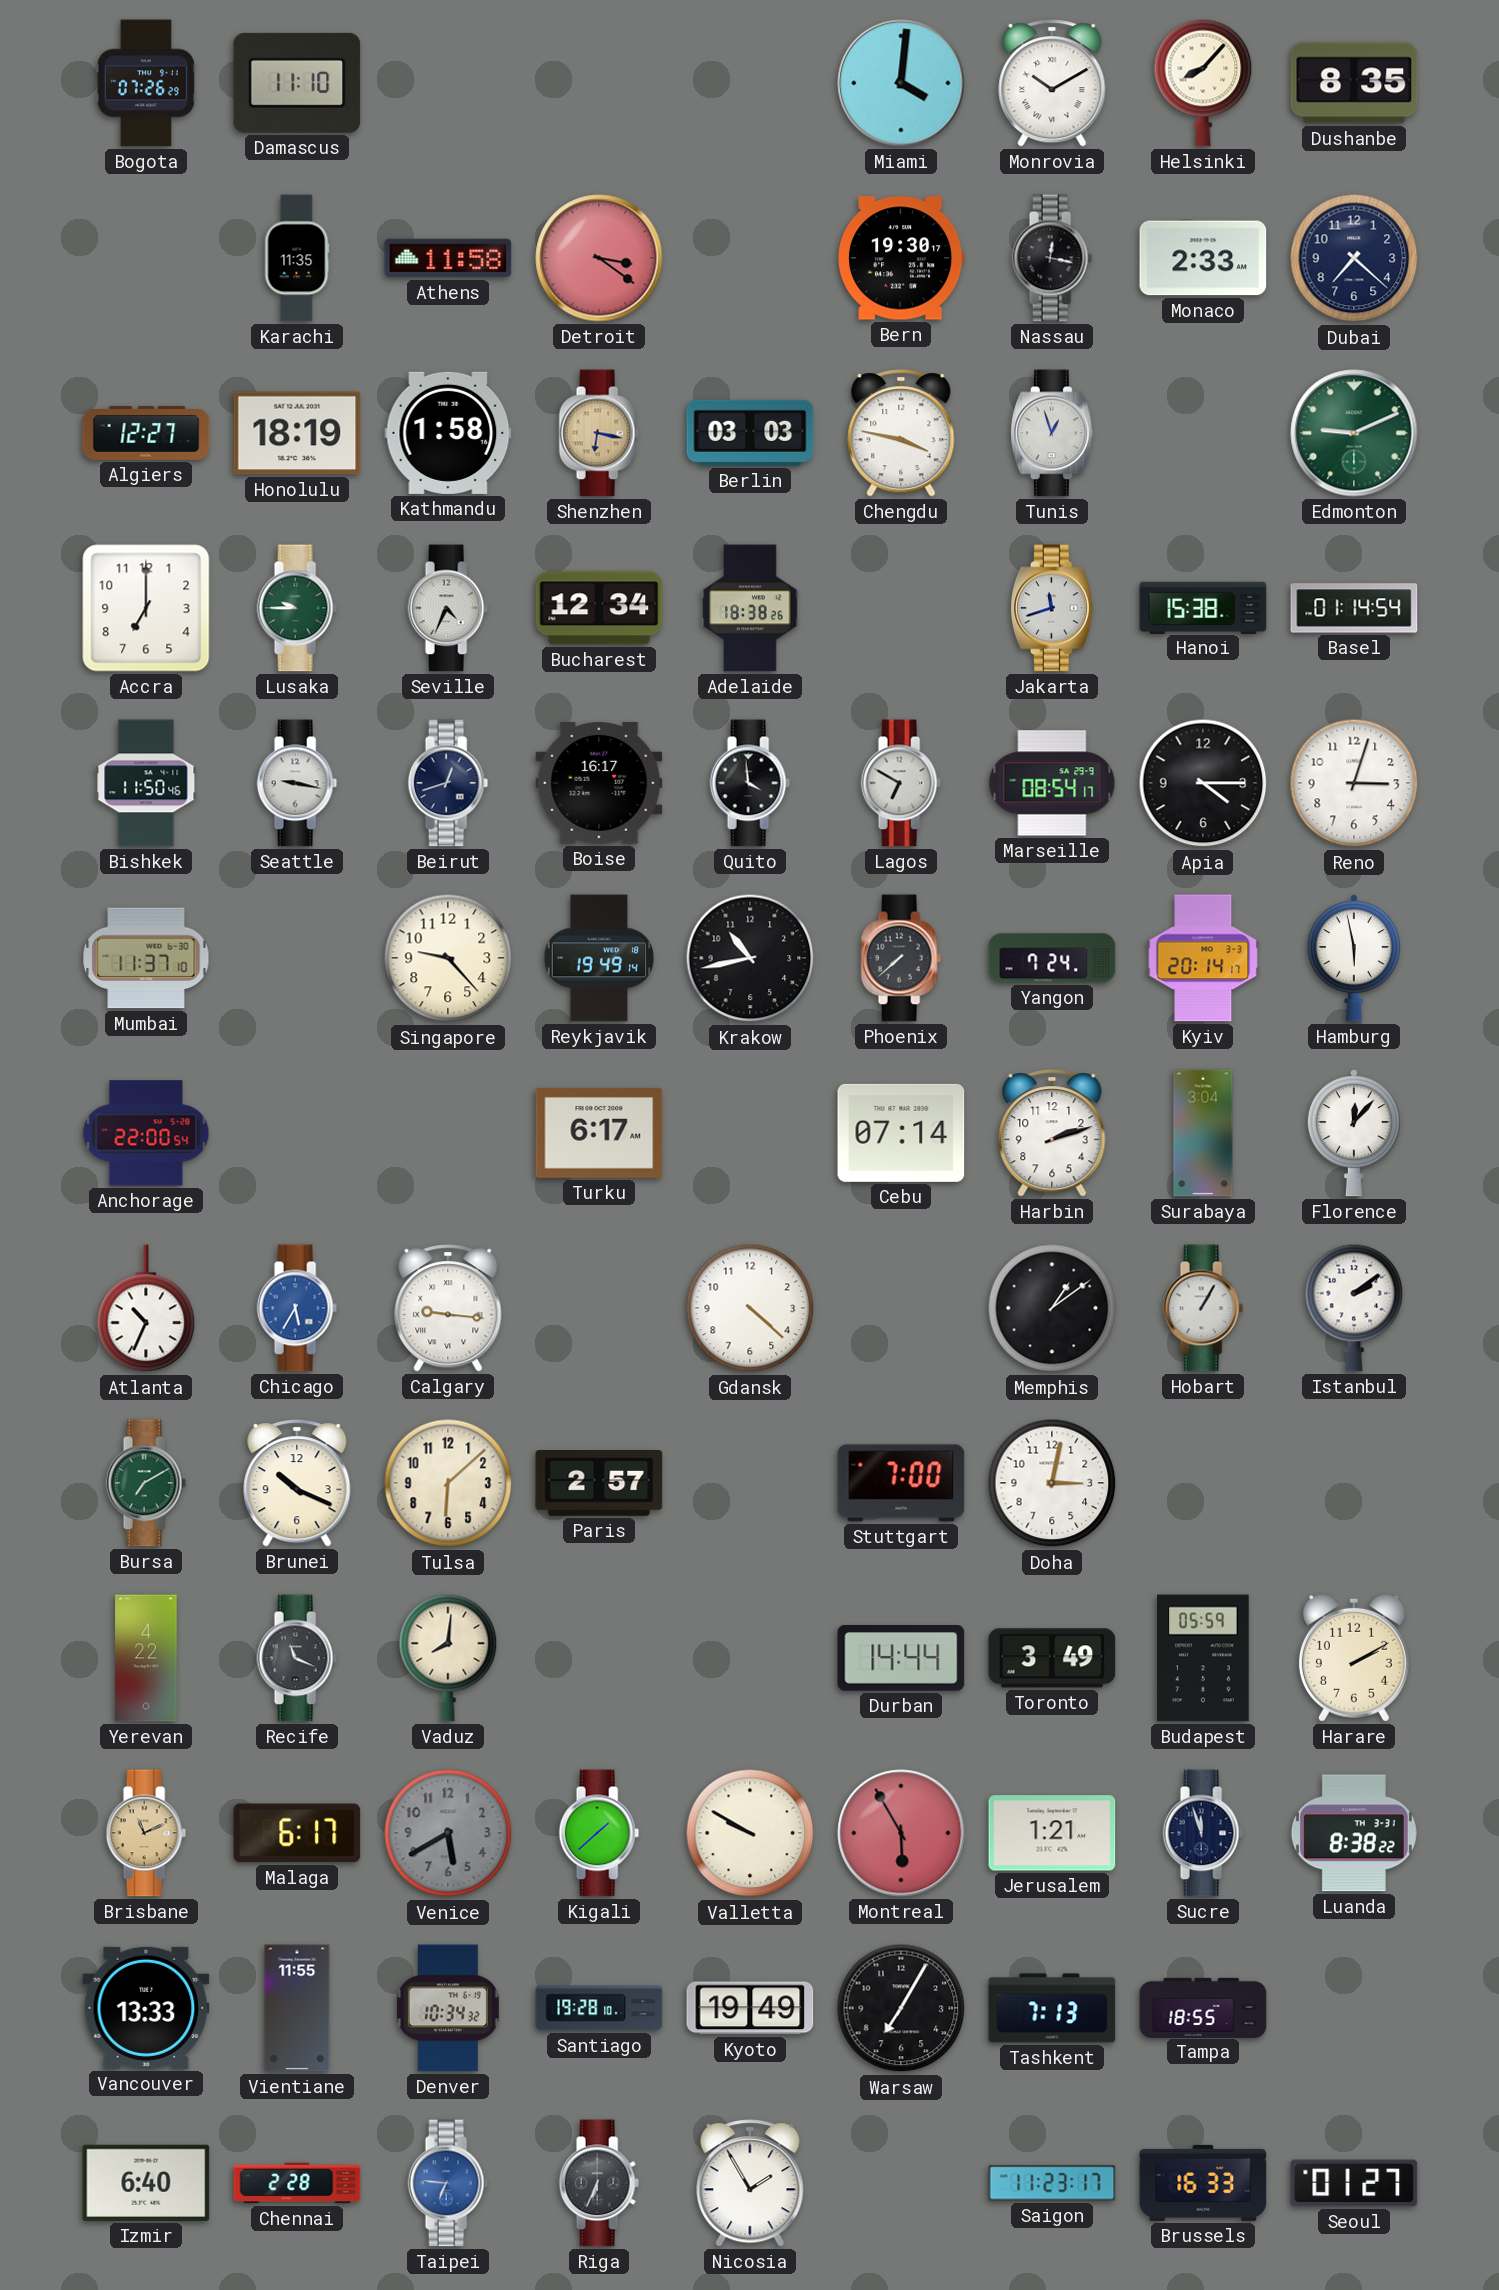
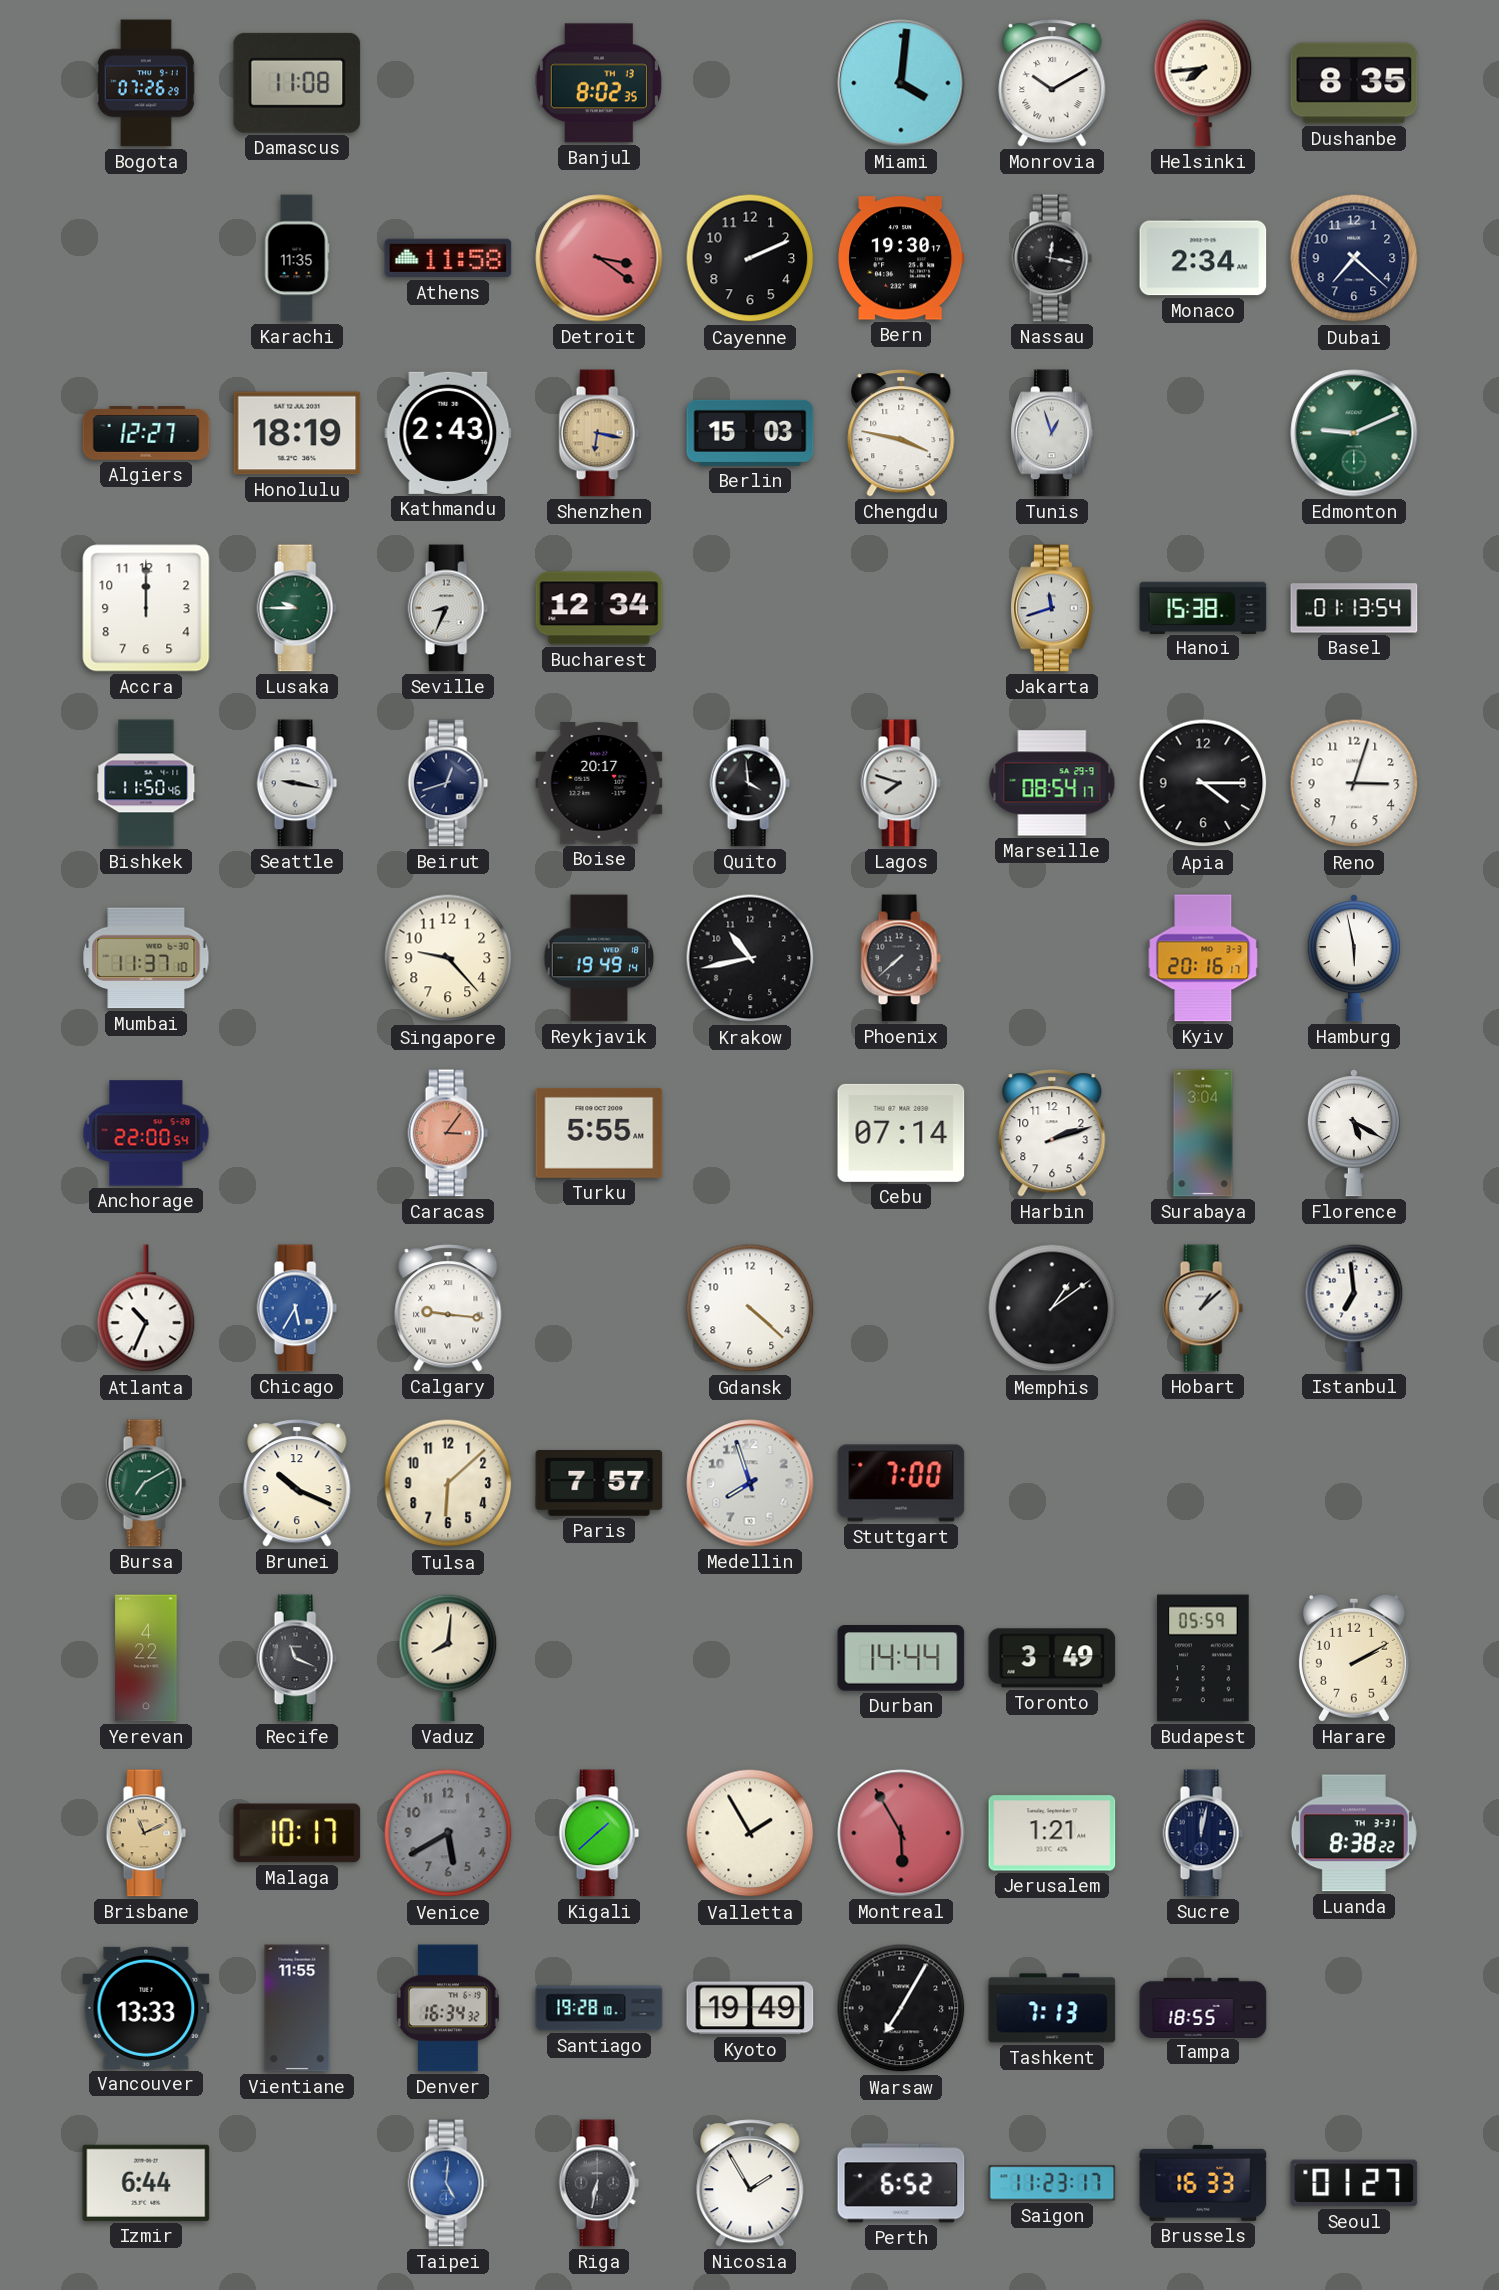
Damascus: 11:10 -> 11:08
Banjul: none -> 8:02
Helsinki: 8:07 -> 7:44
Cayenne: none -> 2:11
Monaco: 2:33 -> 2:34
Kathmandu: 1:58 -> 2:43
Berlin: 03:03 -> 15:03
Accra: 7:00 -> 12:00
Seville: 4:34 -> 8:34
Adelaide: 18:38 -> none
Basel: 01:14 -> 01:13
Boise: 16:17 -> 20:17
Lagos: 6:50 -> 7:48
Yangon: 7:24 -> none
Kyiv: 20:14 -> 20:16
Caracas: none -> 3:06
Turku: 6:17 -> 5:55
Florence: 12:07 -> 5:20
Hobart: 1:05 -> 1:08
Istanbul: 2:09 -> 6:59
Paris: 2:57 -> 7:57
Medellin: none -> 7:57
Doha: 3:02 -> none
Malaga: 6:17 -> 10:17
Valletta: 9:50 -> 1:55
Sucre: 11:57 -> 12:02
Denver: 10:34 -> 16:34
Izmir: 6:40 -> 6:44
Chennai: 2:28 -> none
Taipei: 6:46 -> 5:01
Riga: 6:34 -> 6:32
Perth: none -> 6:52
